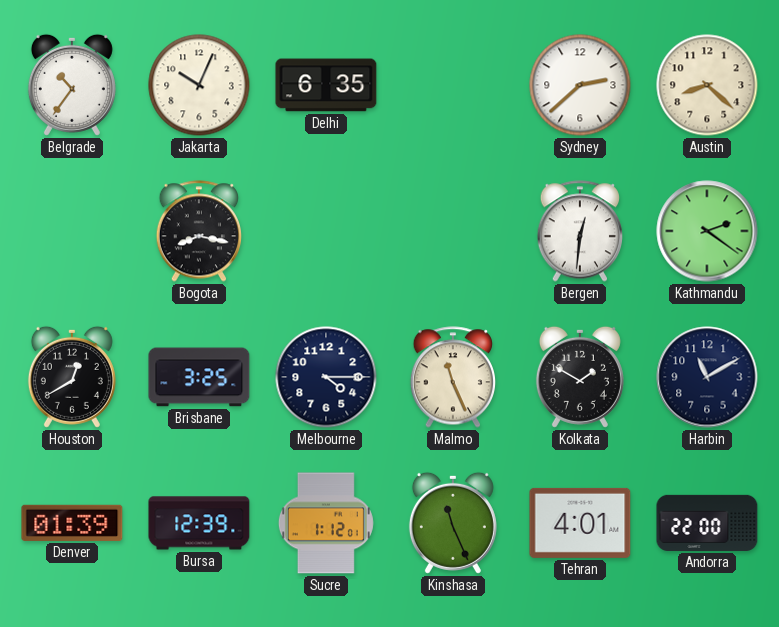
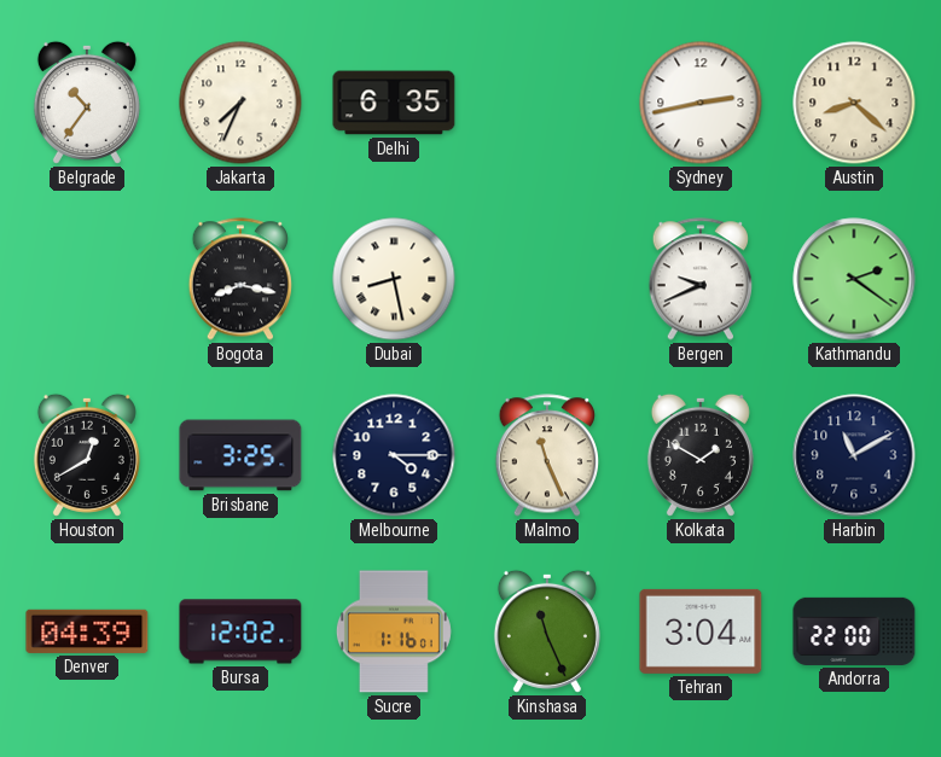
Jakarta: 10:04 -> 7:34
Sydney: 2:38 -> 2:43
Dubai: none -> 8:28
Bergen: 12:31 -> 9:41
Denver: 01:39 -> 04:39
Bursa: 12:39 -> 12:02
Sucre: 1:12 -> 1:16
Tehran: 4:01 -> 3:04
